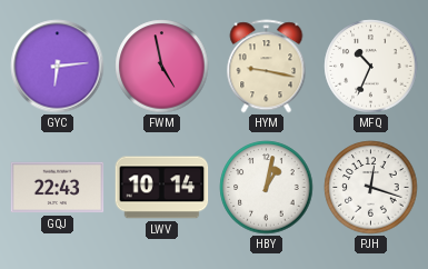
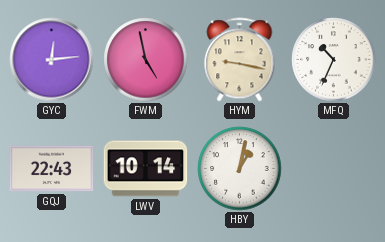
GYC: 6:14 -> 12:14
PJH: 12:18 -> none
